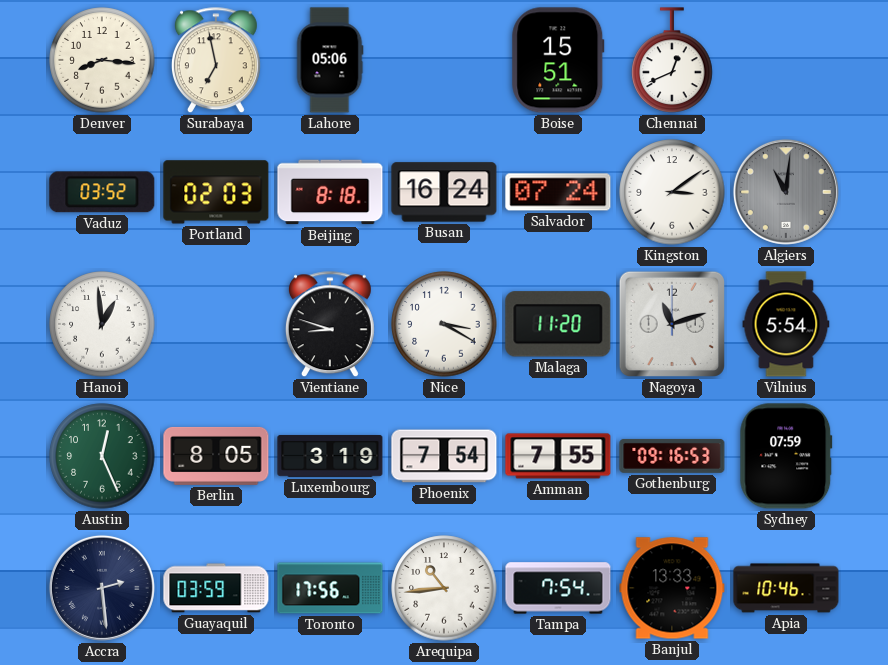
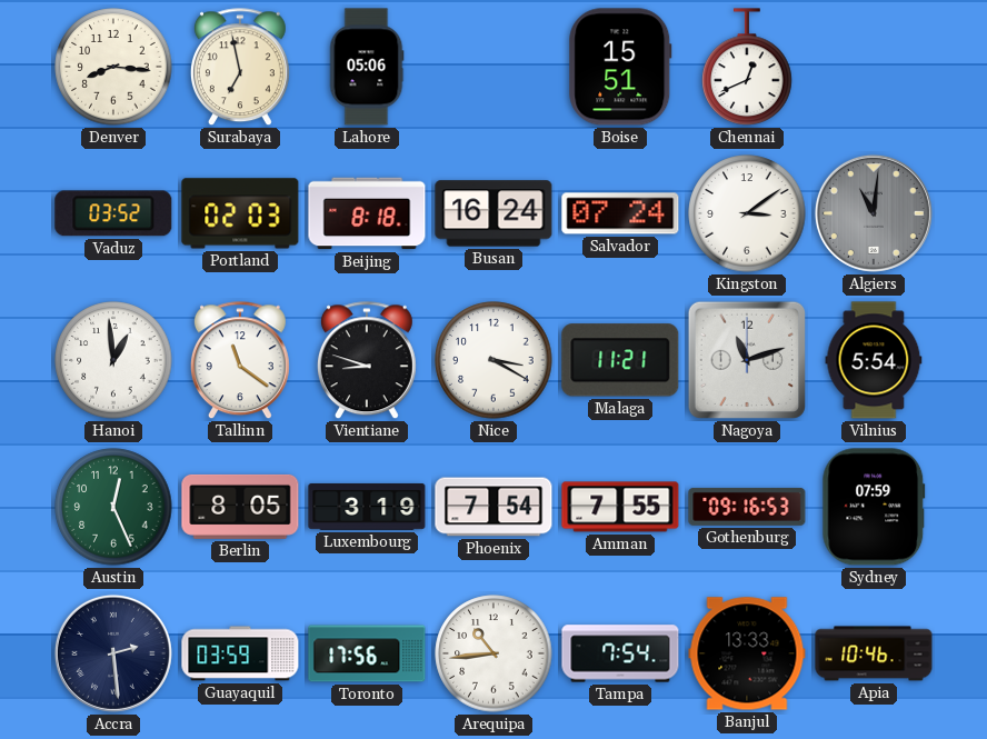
Tallinn: none -> 11:21
Malaga: 11:20 -> 11:21
